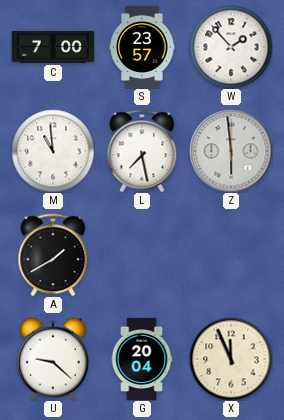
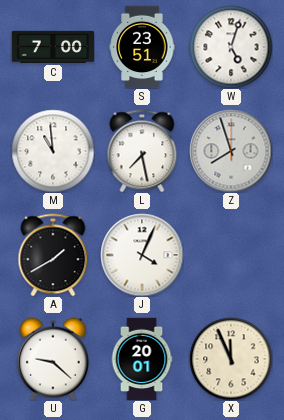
S: 23:57 -> 23:51
W: 1:53 -> 5:03
Z: 5:59 -> 7:57
J: none -> 4:04
G: 20:04 -> 20:01
